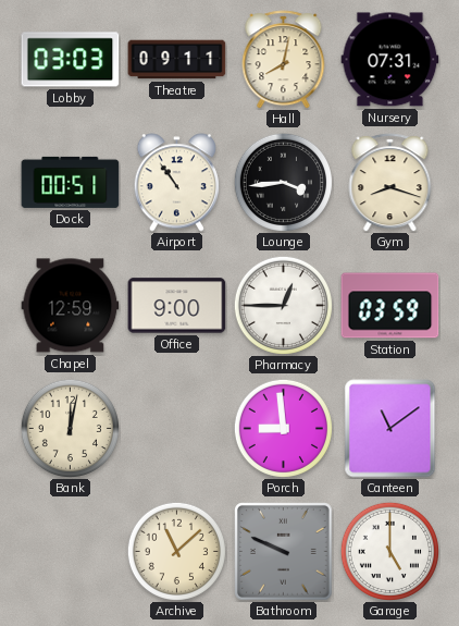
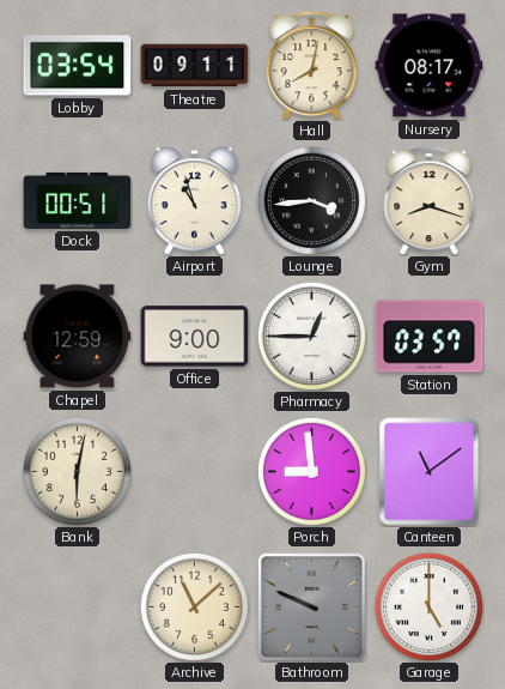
Lobby: 03:03 -> 03:54
Nursery: 07:31 -> 08:17
Airport: 10:54 -> 10:57
Station: 03:59 -> 03:57
Bank: 12:02 -> 6:02
